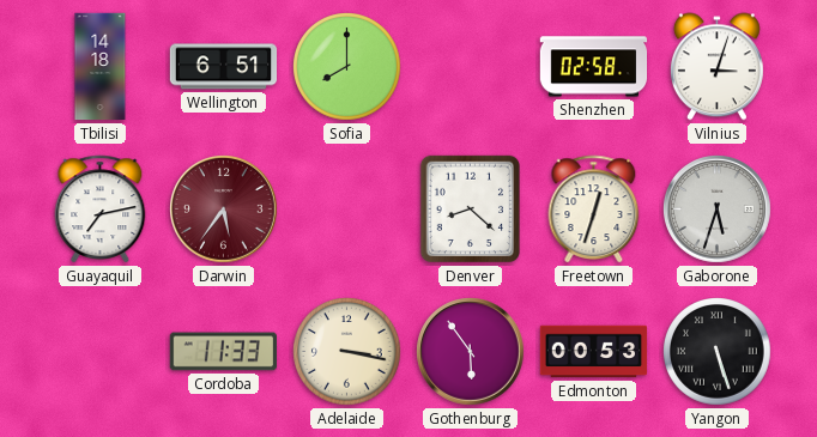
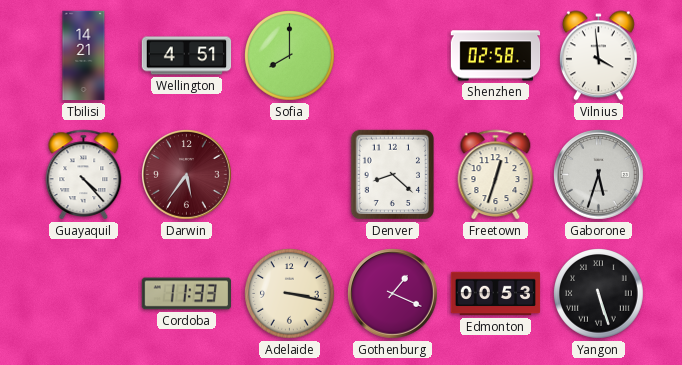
Tbilisi: 14:18 -> 14:21
Wellington: 6:51 -> 4:51
Vilnius: 3:03 -> 3:59
Guayaquil: 7:13 -> 4:23
Gothenburg: 5:54 -> 1:19
